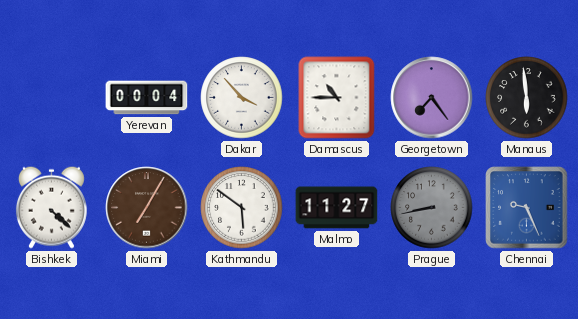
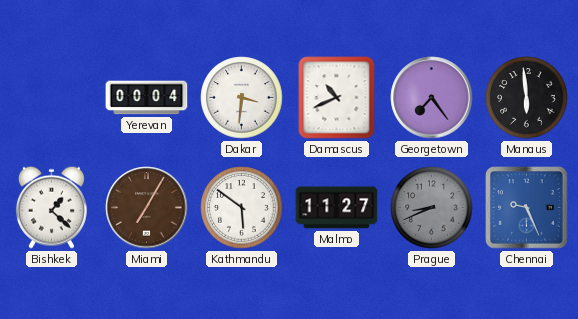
Dakar: 3:53 -> 3:31
Damascus: 10:45 -> 10:41
Bishkek: 4:22 -> 1:22
Prague: 8:43 -> 8:41
